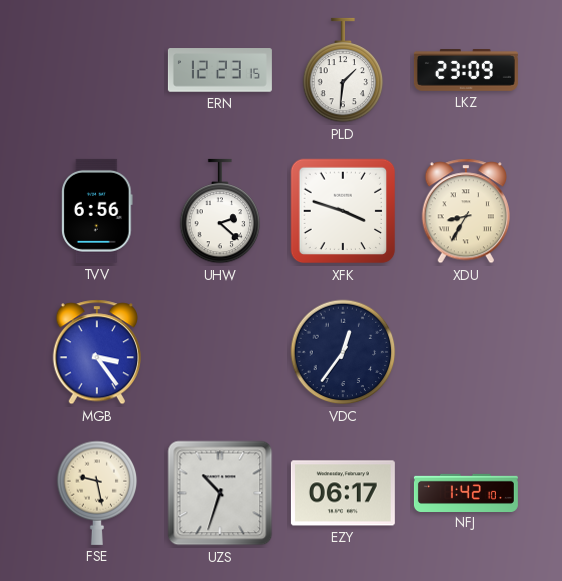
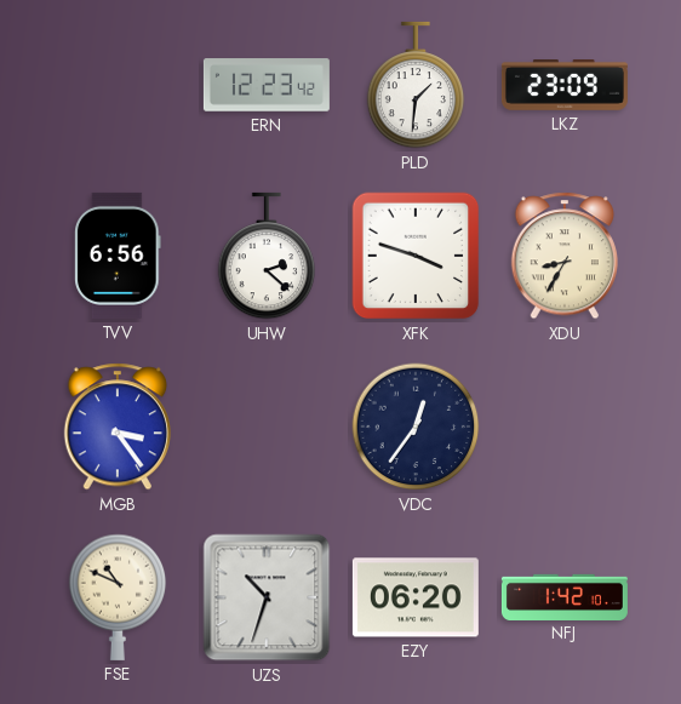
ERN: 12:23:15 -> 12:23:42
FSE: 9:28 -> 10:49
EZY: 06:17 -> 06:20
